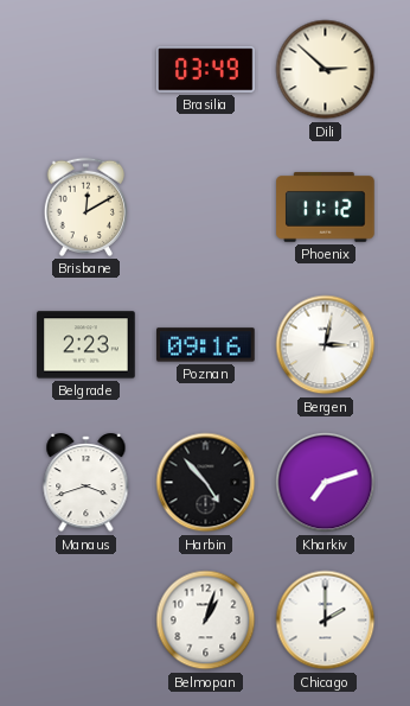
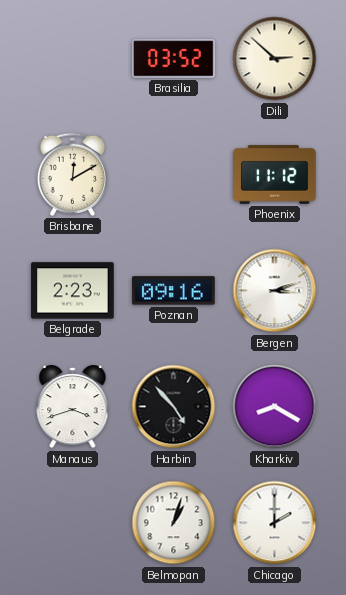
Brasilia: 03:49 -> 03:52
Bergen: 3:02 -> 3:12
Kharkiv: 7:12 -> 8:20
